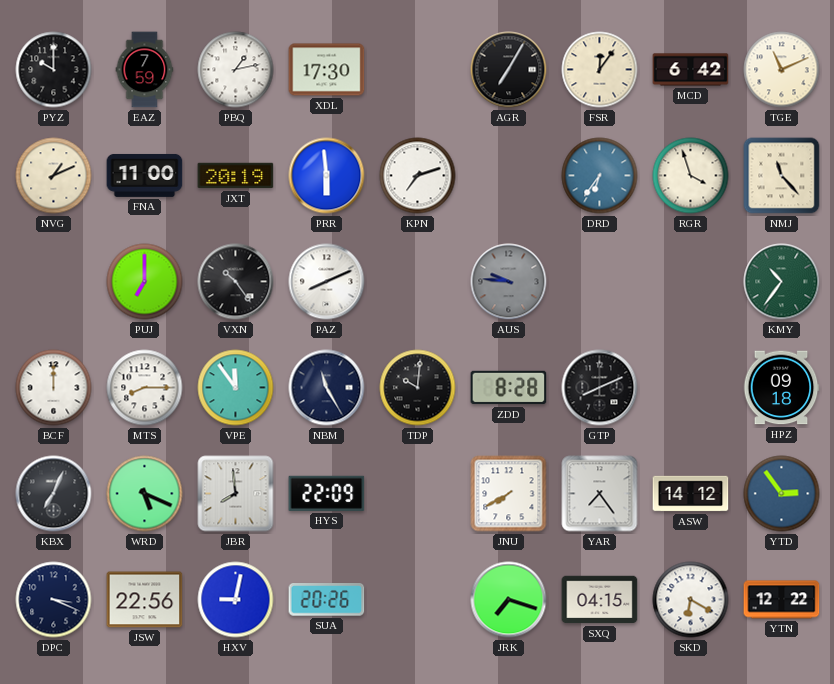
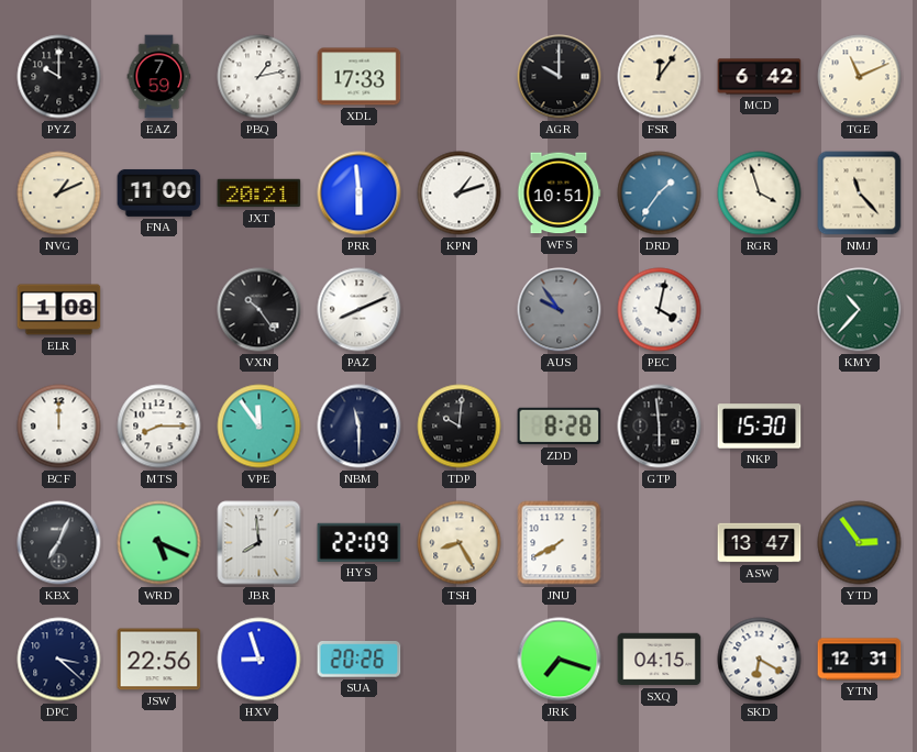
XDL: 17:30 -> 17:33
AGR: 7:05 -> 10:00
JXT: 20:19 -> 20:21
KPN: 7:12 -> 1:12
WFS: none -> 10:51
DRD: 6:36 -> 1:36
ELR: none -> 1:08
PUJ: 7:00 -> none
AUS: 9:46 -> 9:54
PEC: none -> 4:02
KMY: 10:36 -> 10:37
NBM: 11:25 -> 11:30
GTP: 8:11 -> 5:59
NKP: none -> 15:30
HPZ: 09:18 -> none
TSH: none -> 8:25
YAR: 7:24 -> none
ASW: 14:12 -> 13:47
DPC: 3:19 -> 3:22
HXV: 9:02 -> 8:57
YTN: 12:22 -> 12:31
